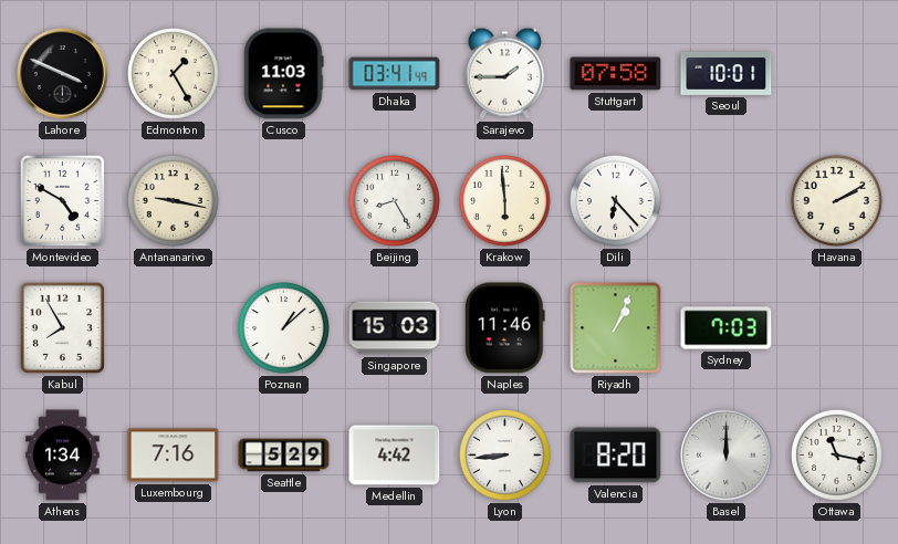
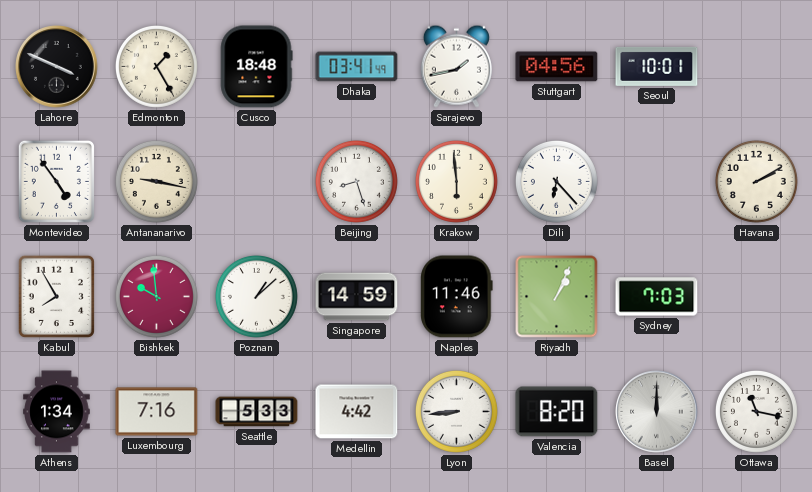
Cusco: 11:03 -> 18:48
Sarajevo: 1:45 -> 1:43
Stuttgart: 07:58 -> 04:56
Montevideo: 4:50 -> 4:54
Beijing: 8:25 -> 8:27
Bishkek: none -> 9:59
Singapore: 15:03 -> 14:59
Seattle: 5:29 -> 5:33
